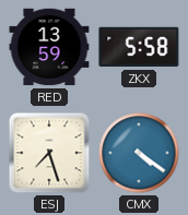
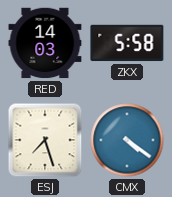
RED: 13:59 -> 14:03
